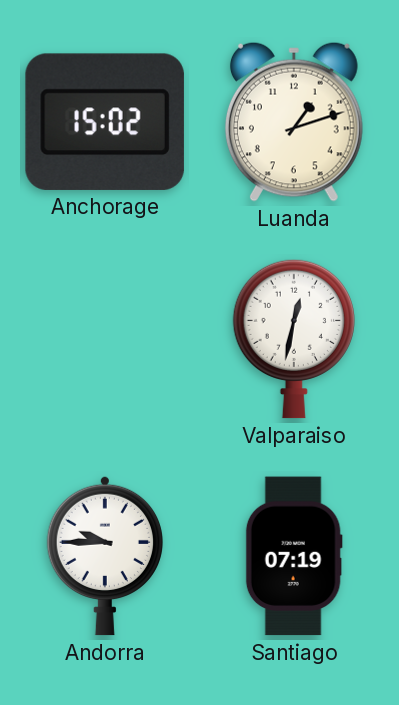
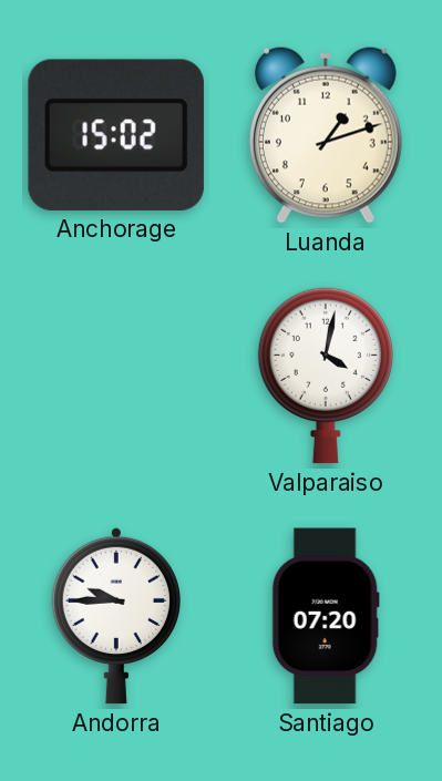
Valparaiso: 12:32 -> 4:02
Santiago: 07:19 -> 07:20
